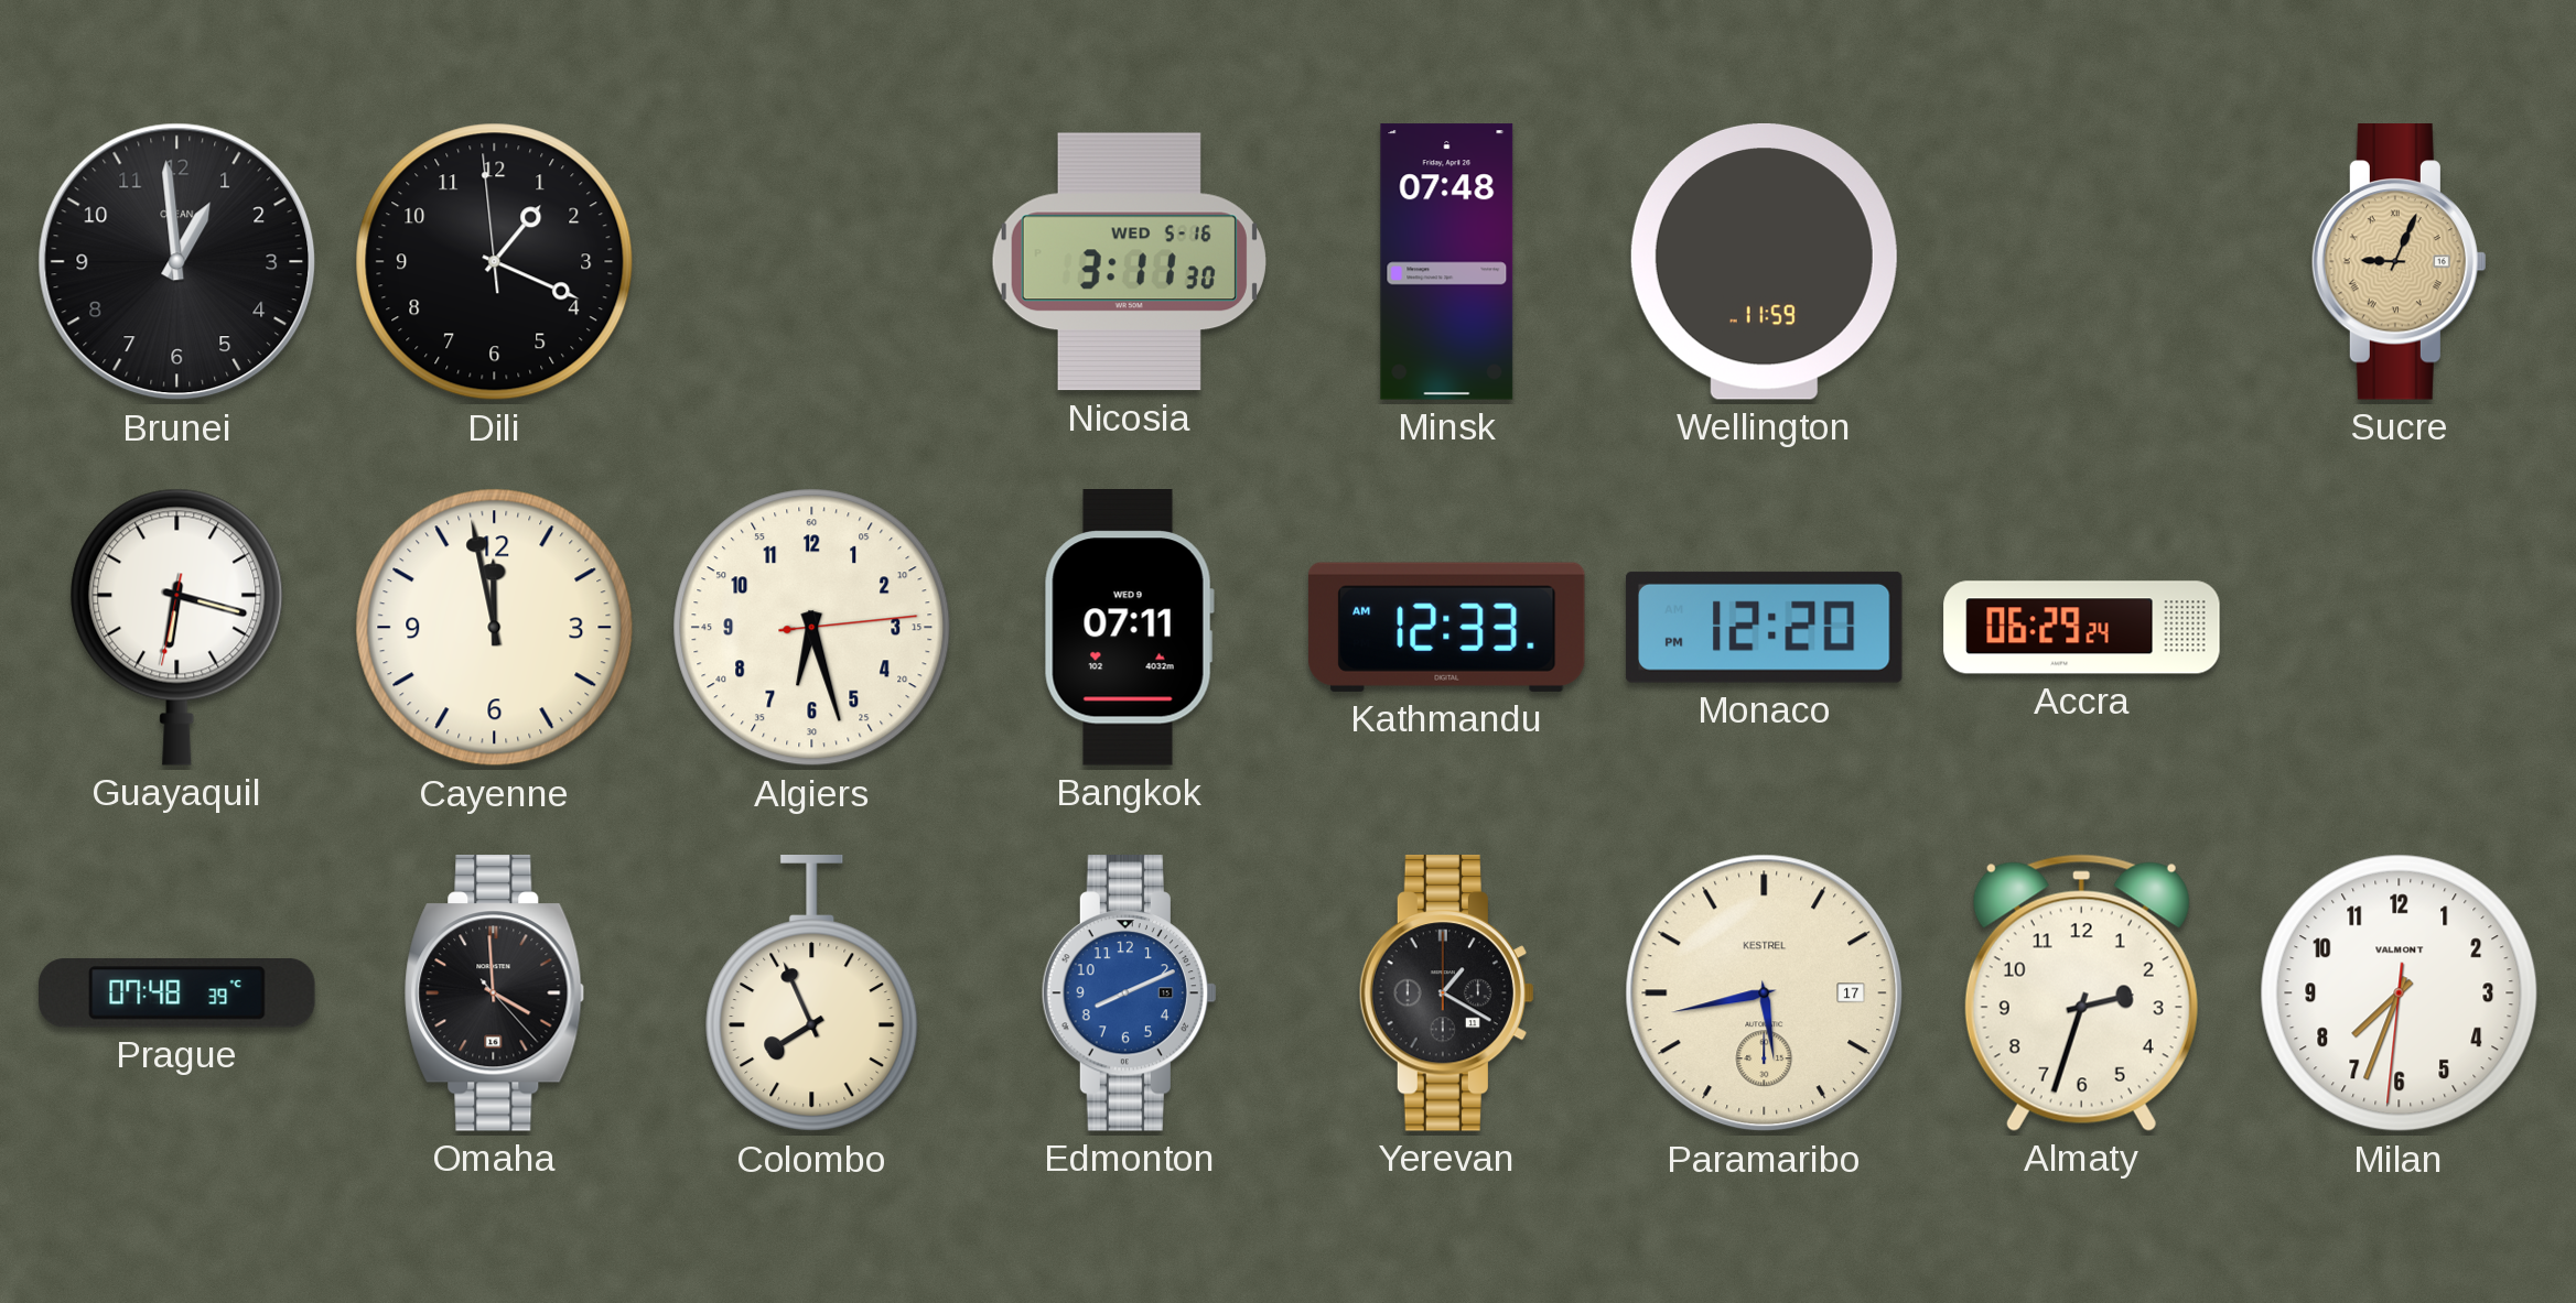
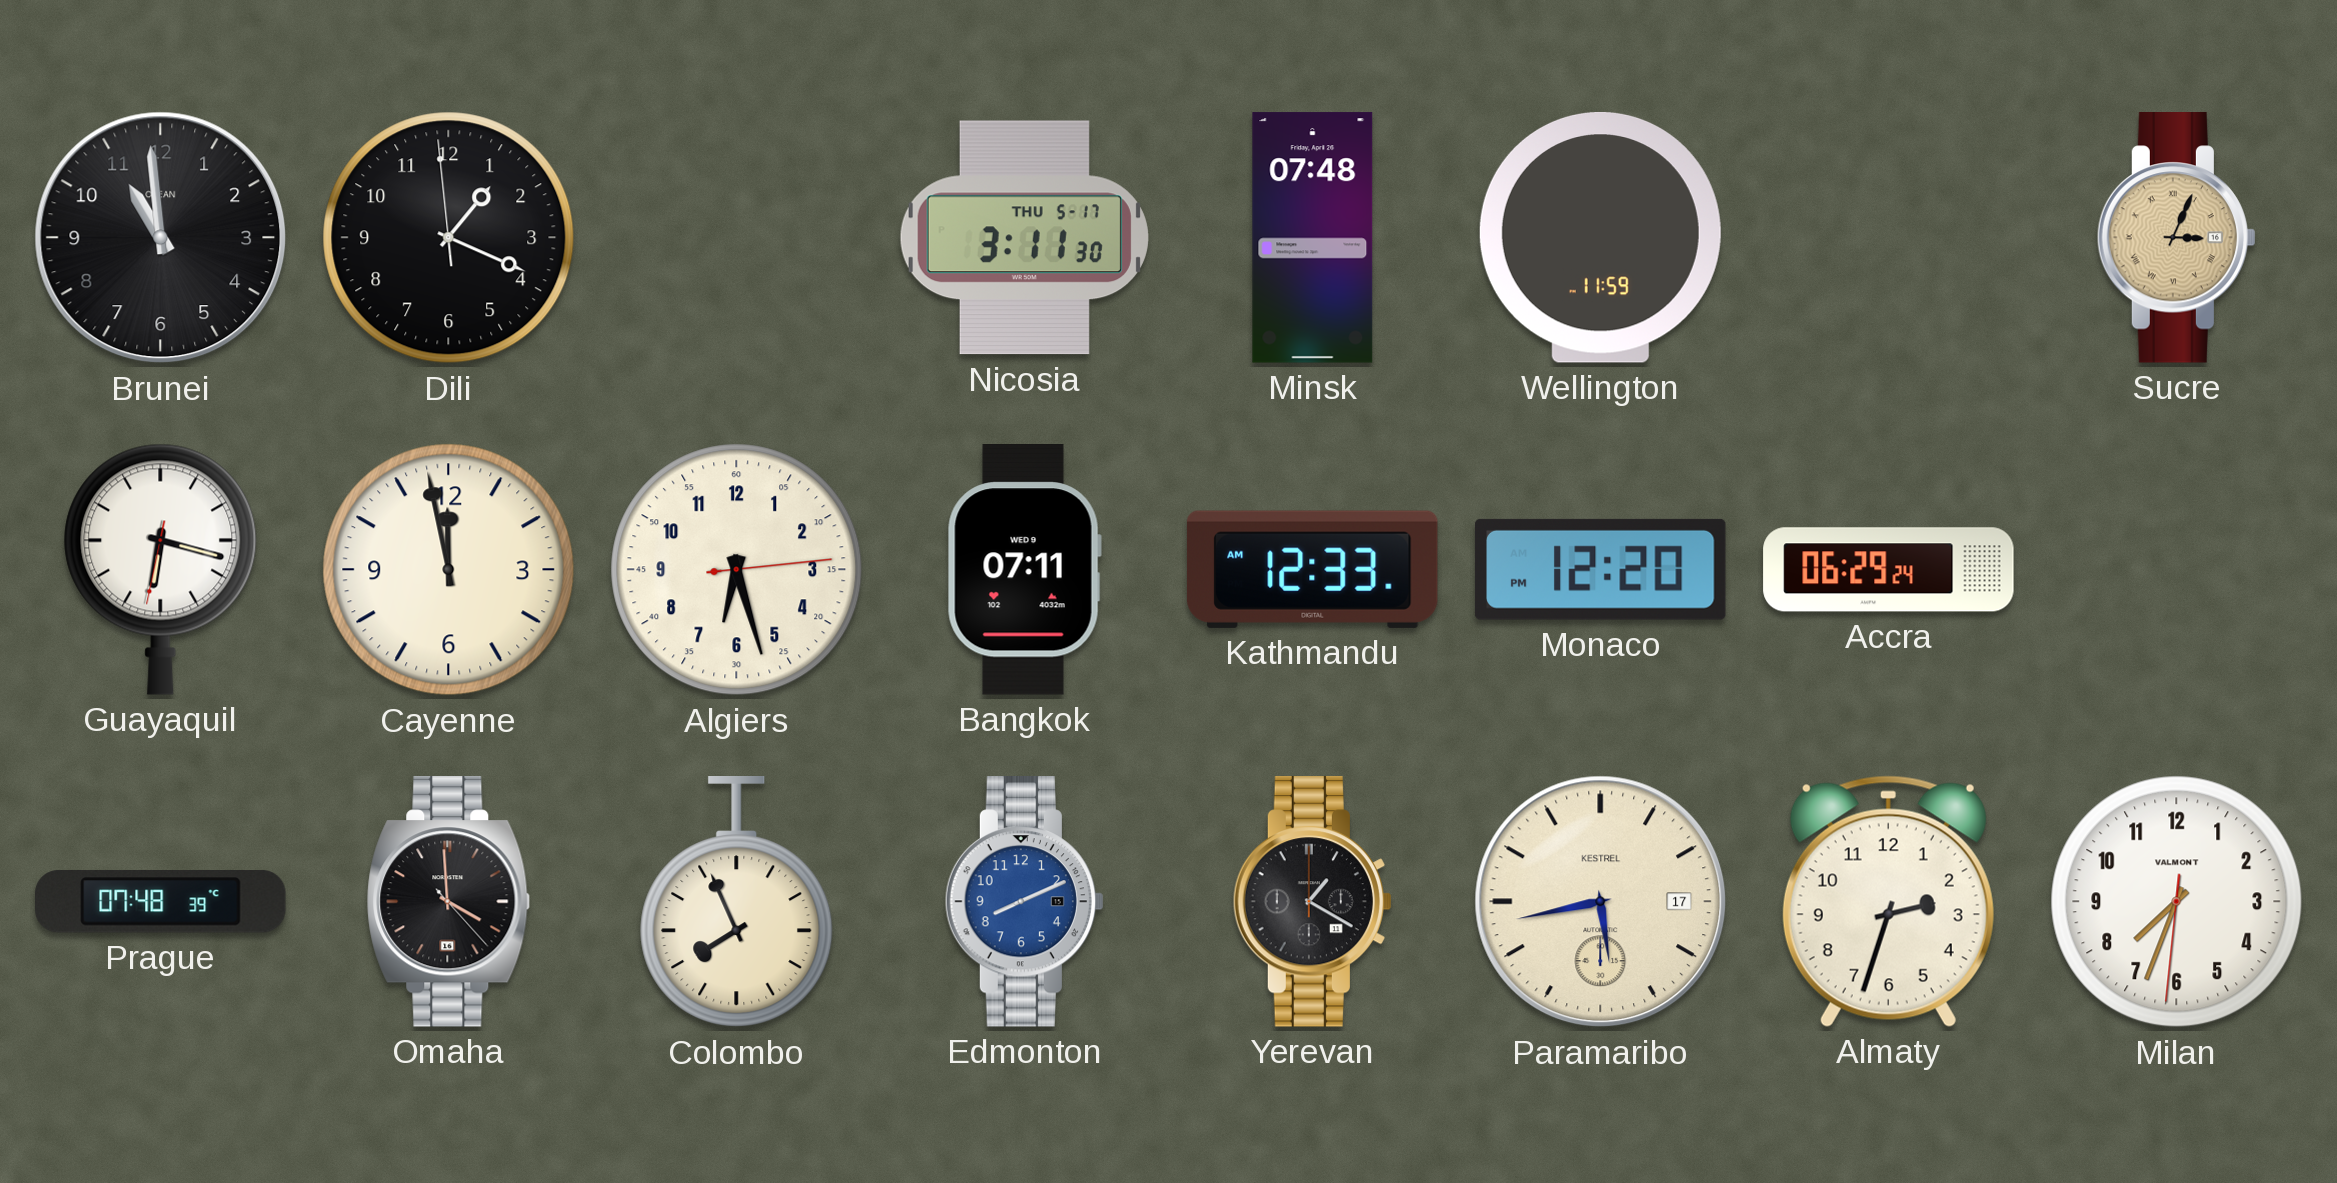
Brunei: 12:59 -> 10:59
Nicosia date: WED 5-16 -> THU 5-17
Sucre: 9:04 -> 3:04
